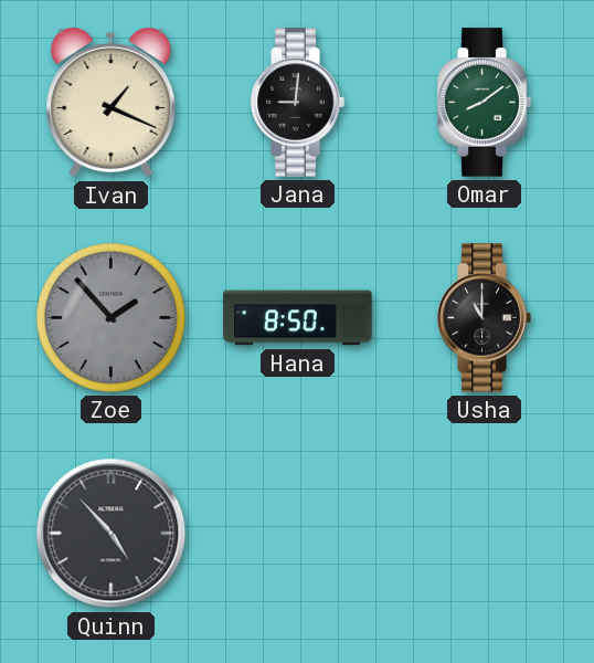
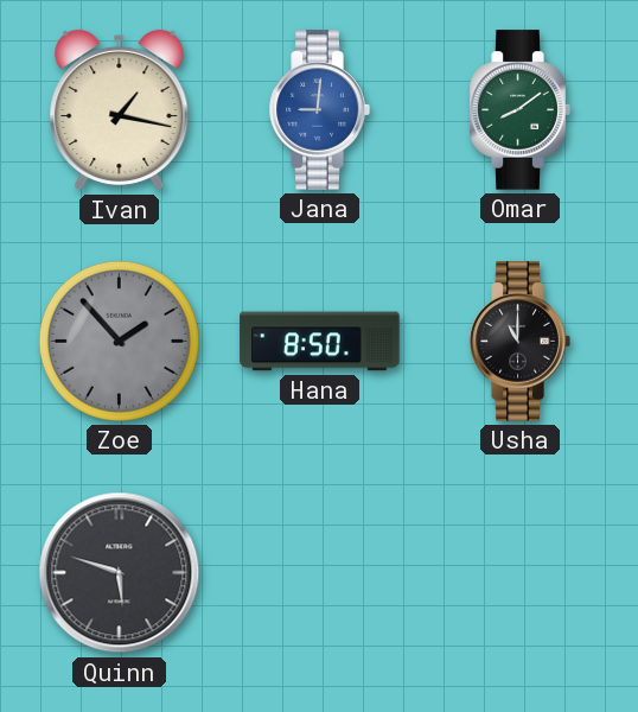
Ivan: 1:19 -> 1:17
Jana dial: black -> blue
Quinn: 4:53 -> 5:48
